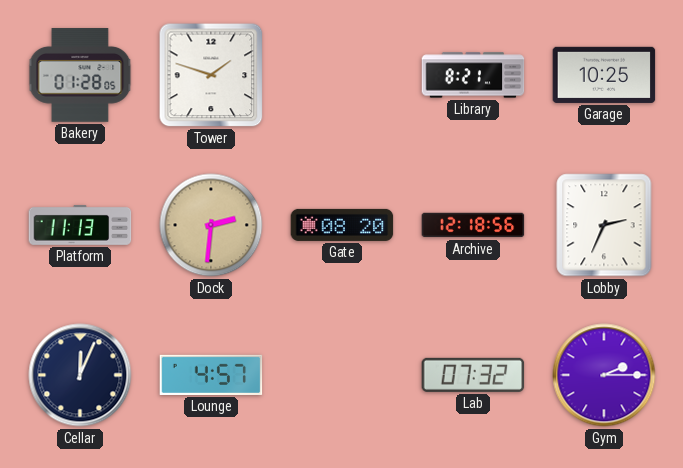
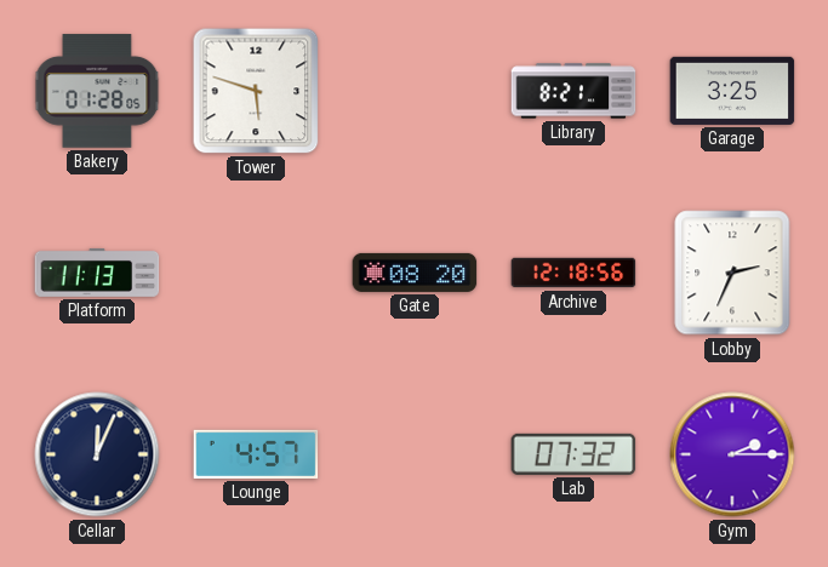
Tower: 1:48 -> 5:48
Garage: 10:25 -> 3:25
Dock: 2:31 -> none
